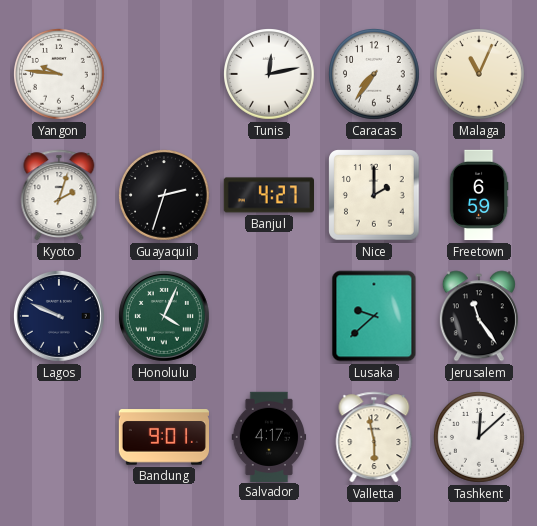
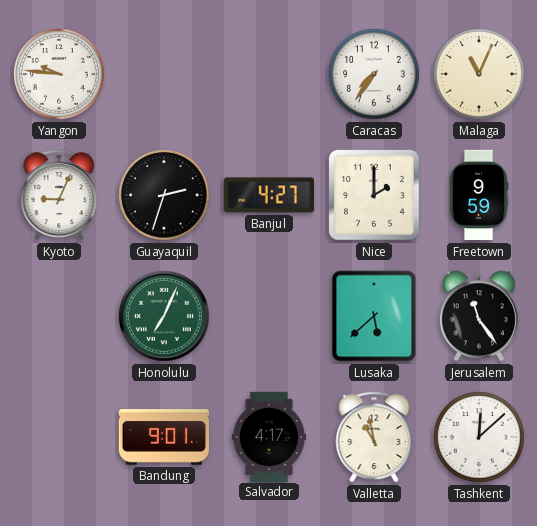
Tunis: 12:13 -> none
Kyoto: 2:03 -> 9:04
Freetown: 6:59 -> 9:59
Lagos: 9:49 -> none
Honolulu: 4:04 -> 7:04
Lusaka: 9:38 -> 5:38
Valletta: 5:58 -> 10:58
